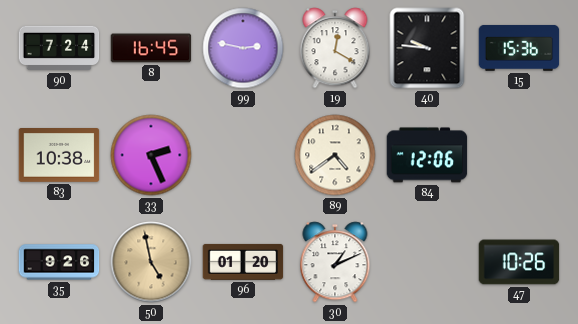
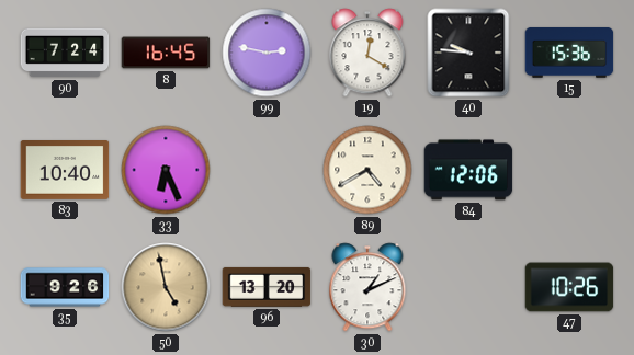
83: 10:38 -> 10:40
33: 2:26 -> 6:26
89: 4:39 -> 4:40
96: 01:20 -> 13:20
